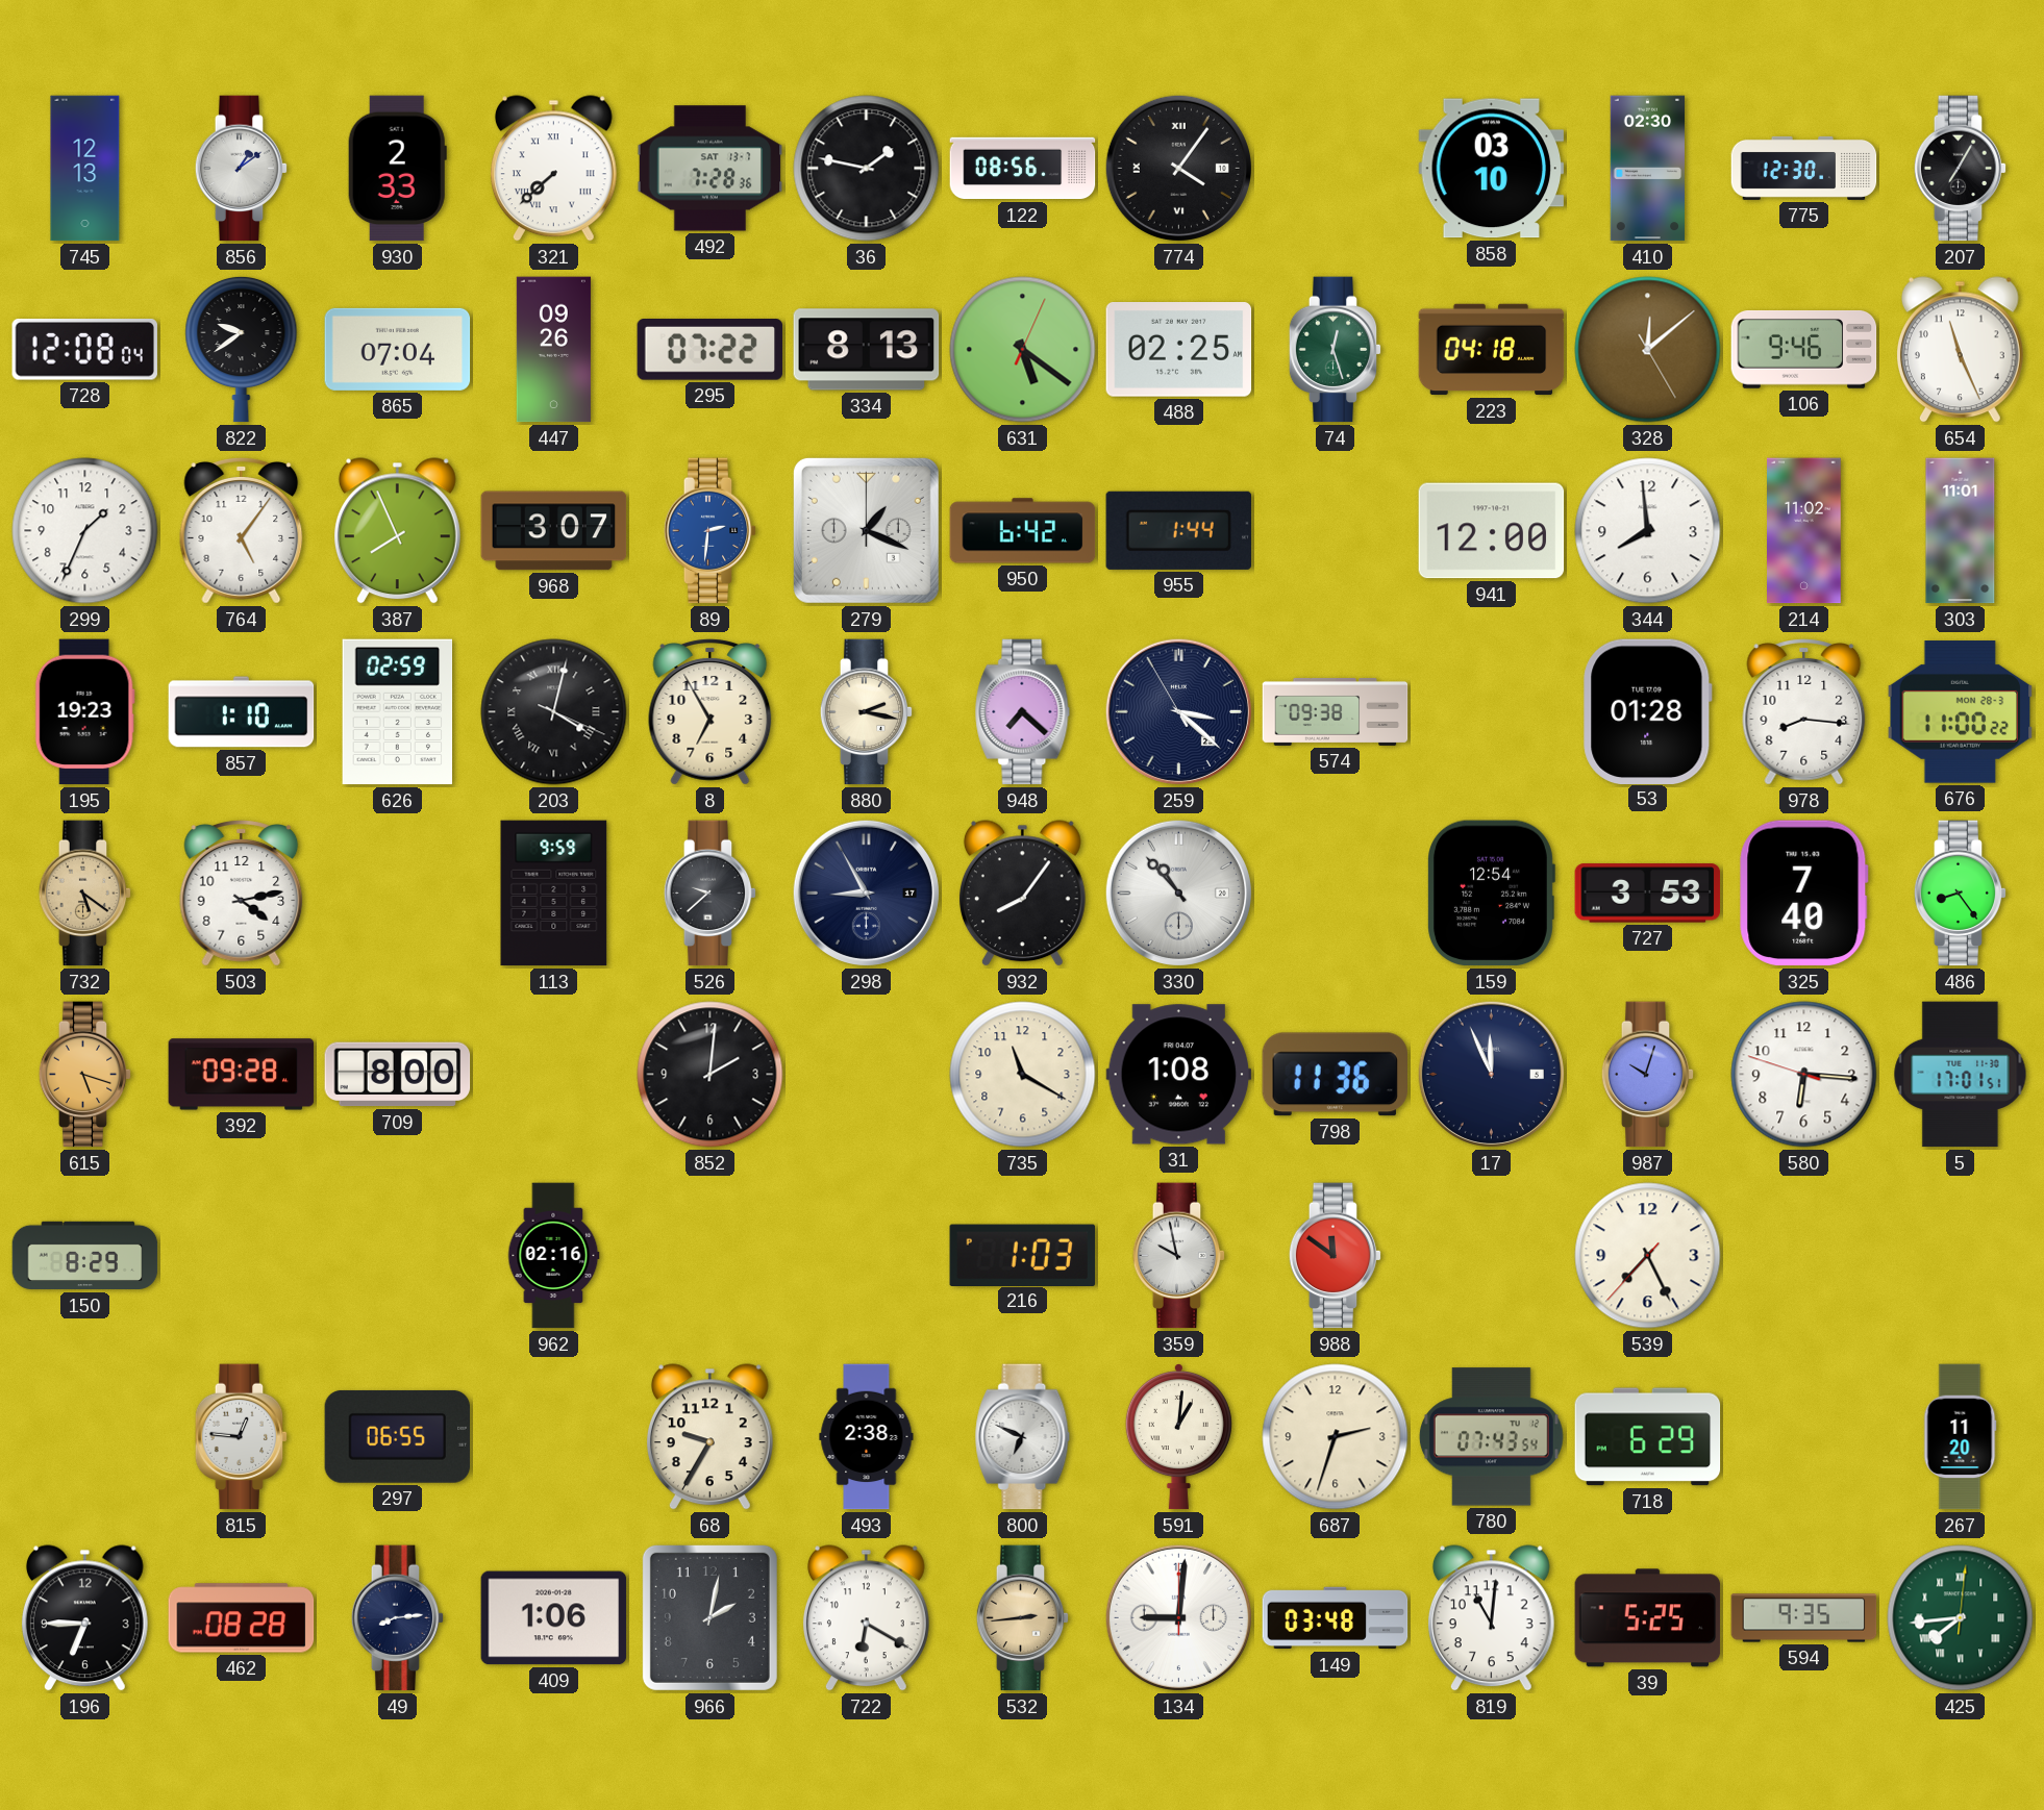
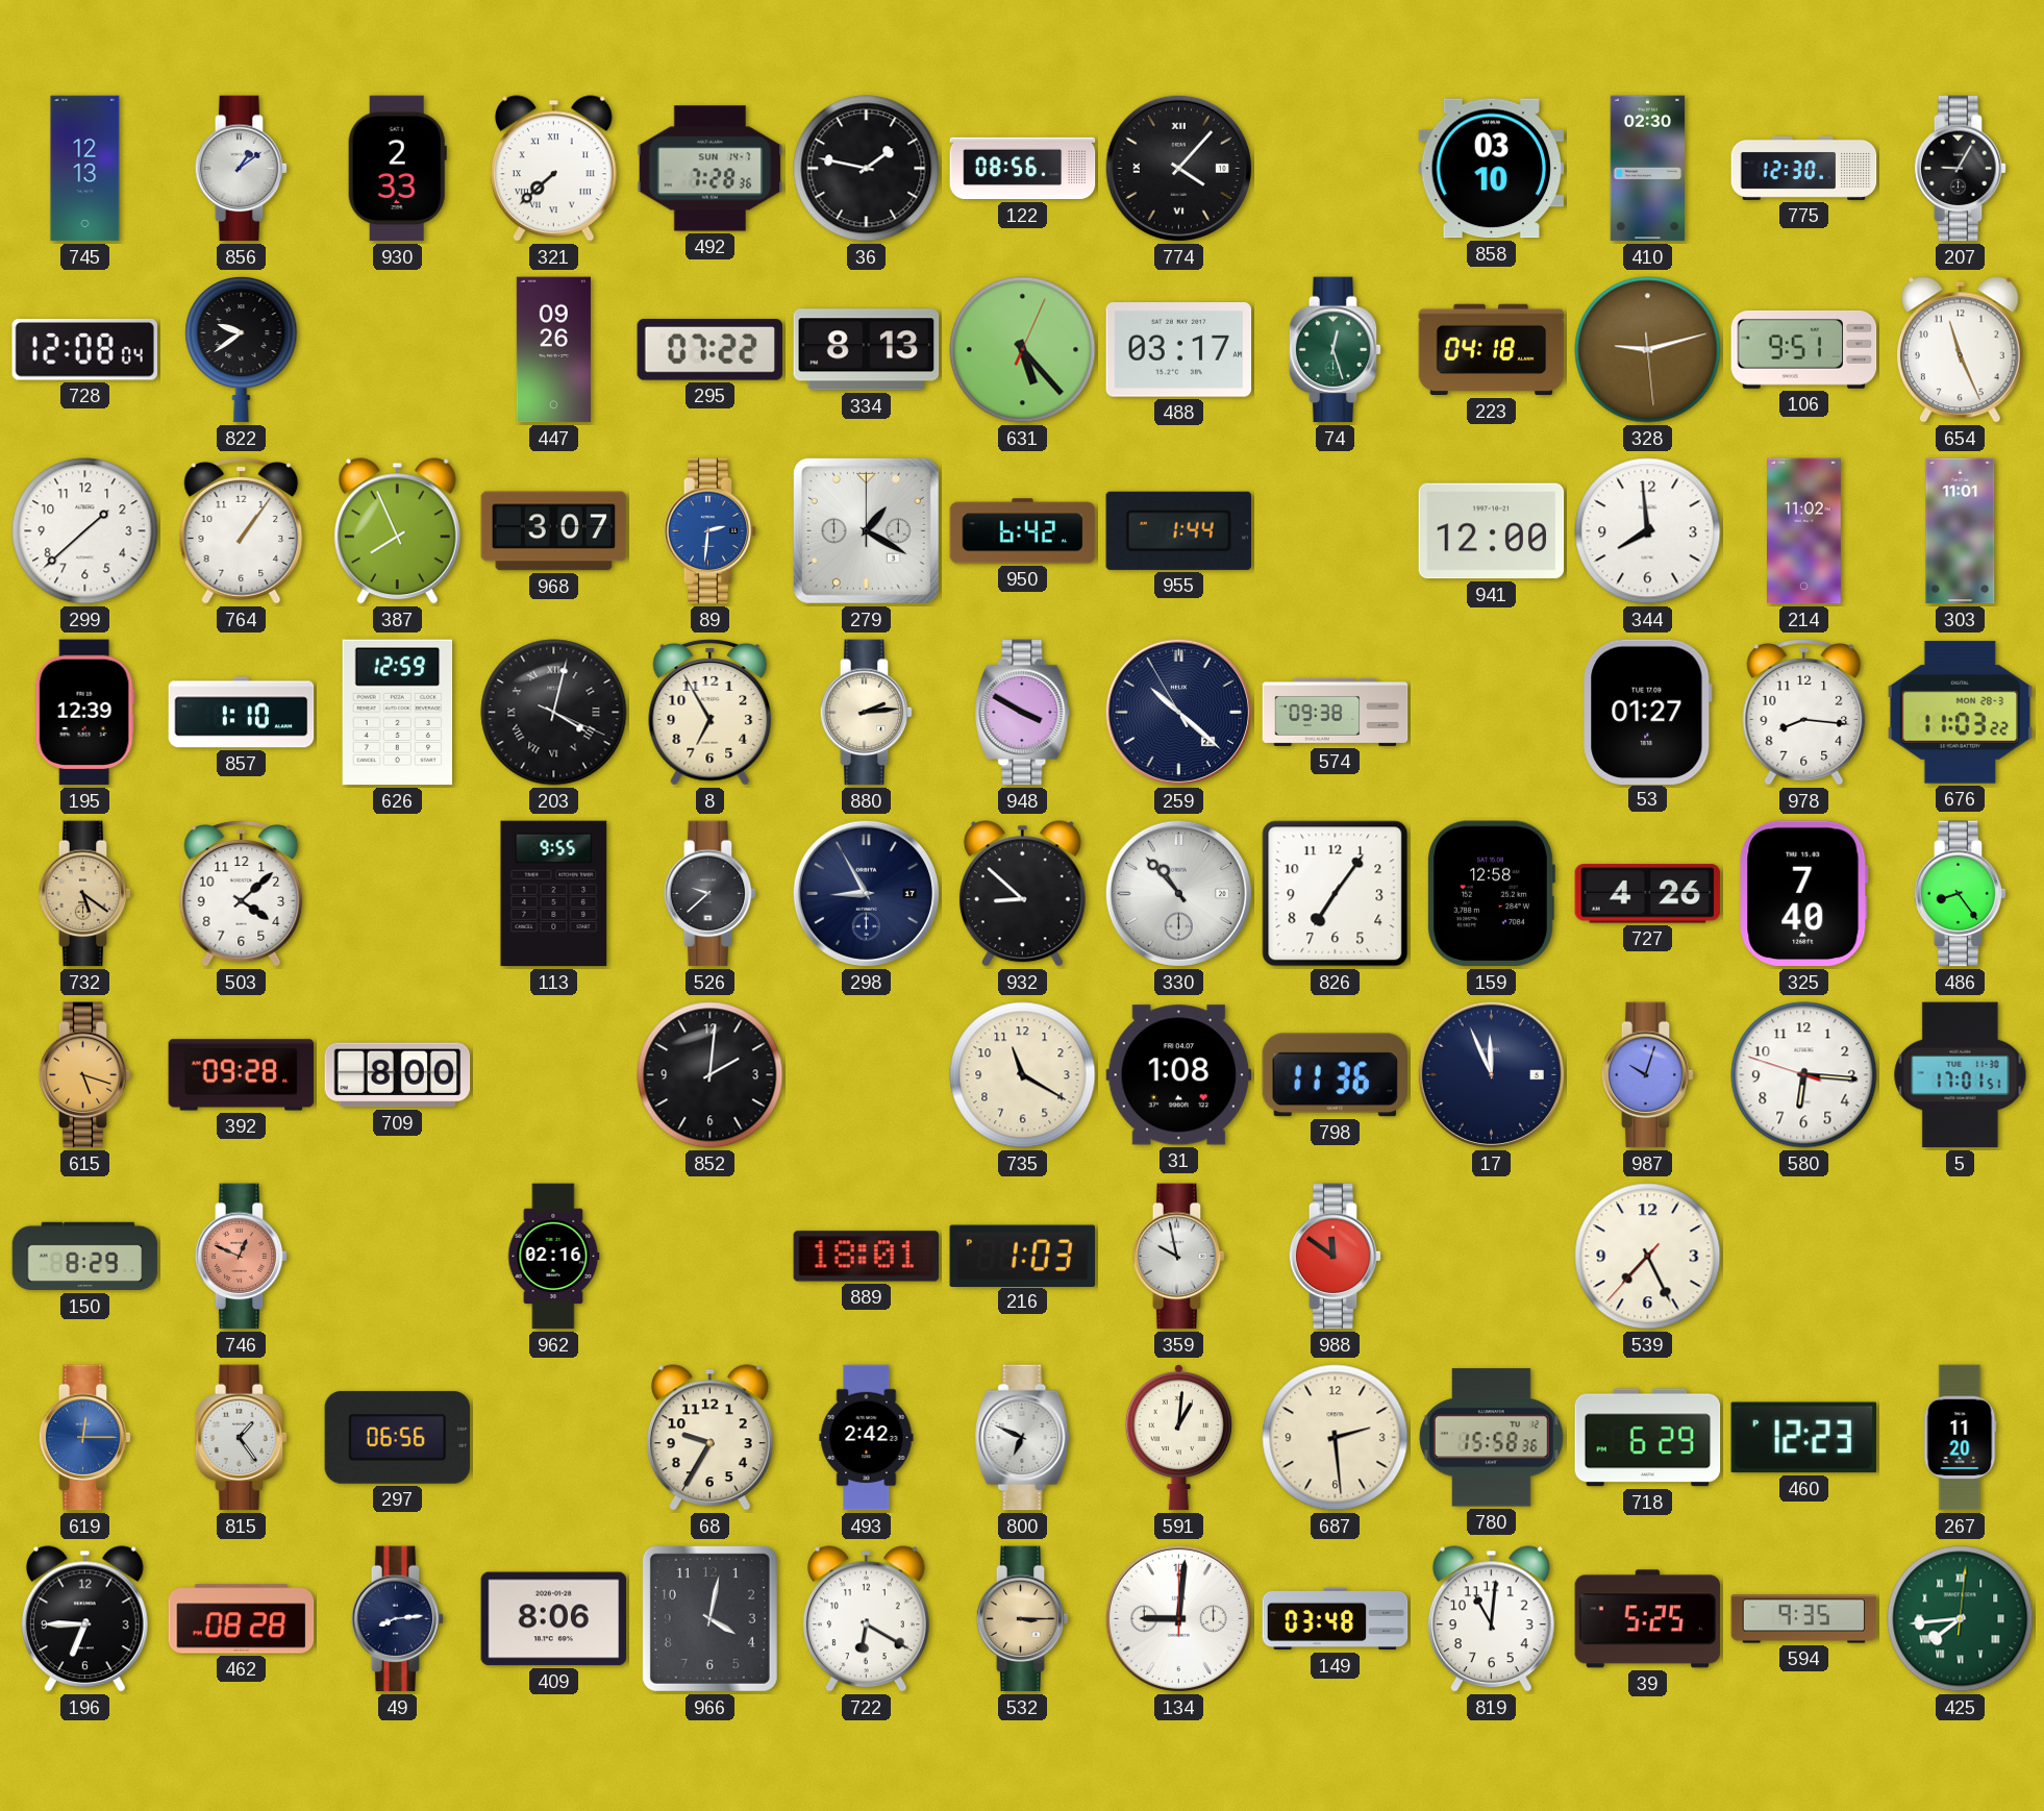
492 date: SAT 13-7 -> SUN 14-7
774: 4:06 -> 4:07
207: 7:05 -> 9:05
865: 07:04 -> none
631: 5:21 -> 5:23
488: 02:25 -> 03:17
328: 12:08 -> 9:12
106: 9:46 -> 9:51
299: 1:34 -> 1:38
764: 5:06 -> 1:06
279: 1:19 -> 1:20
195: 19:23 -> 12:39
626: 02:59 -> 12:59
880: 2:17 -> 2:14
948: 7:22 -> 3:50
259: 3:21 -> 10:21
53: 01:28 -> 01:27
676: 11:00 -> 11:03
503: 4:13 -> 4:08
113: 9:59 -> 9:55
932: 8:06 -> 8:52
826: none -> 7:06
159: 12:54 -> 12:58
727: 3:53 -> 4:26
746: none -> 12:49
889: none -> 18:01
619: none -> 12:15
815: 12:46 -> 1:24
297: 06:55 -> 06:56
493: 2:38 -> 2:42
687: 2:33 -> 2:29
780: 07:43 -> 15:58
460: none -> 12:23
409: 1:06 -> 8:06
966: 2:02 -> 4:02
532: 2:44 -> 3:15
